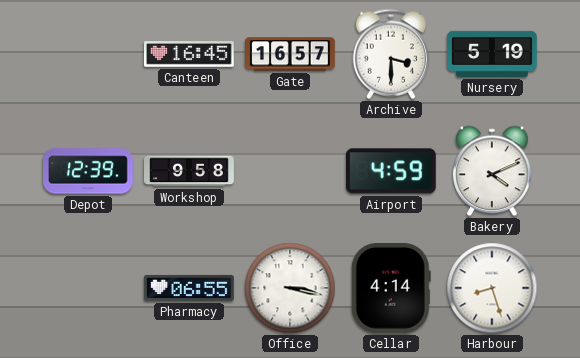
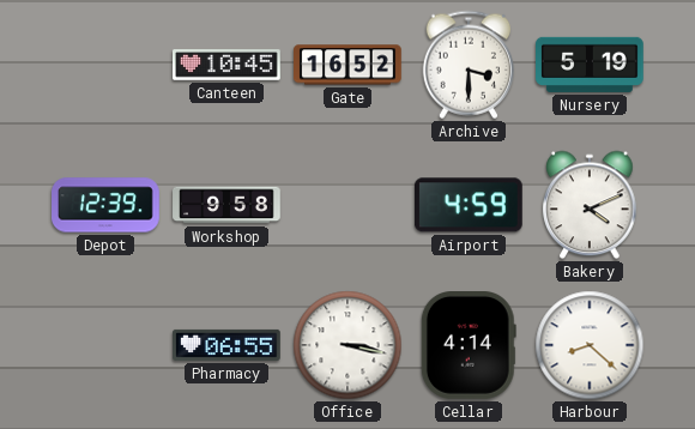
Canteen: 16:45 -> 10:45
Gate: 16:57 -> 16:52
Harbour: 8:27 -> 8:22
